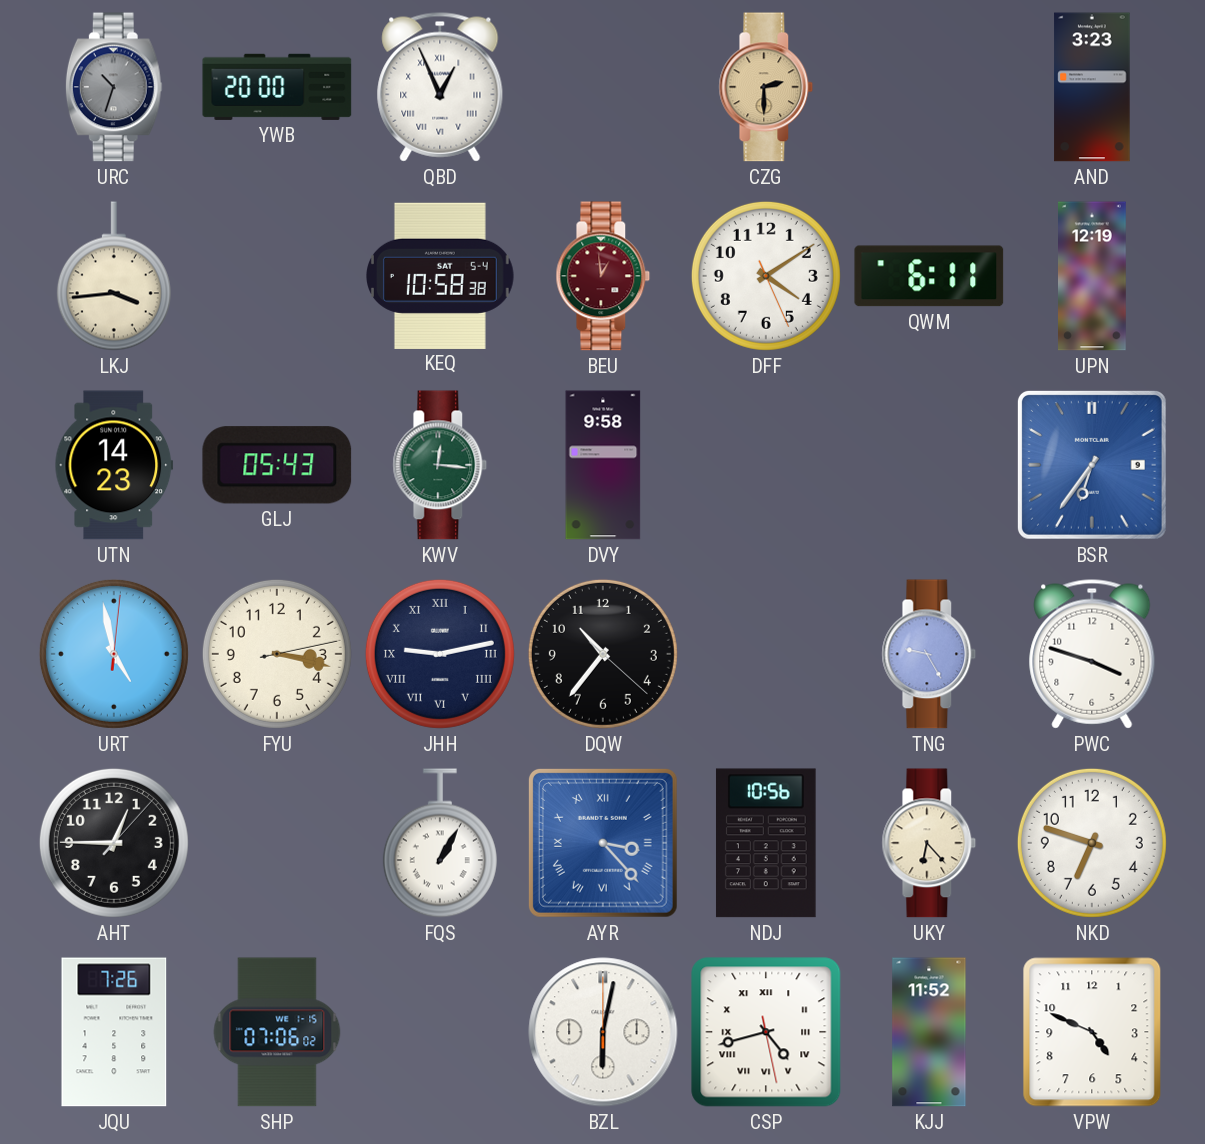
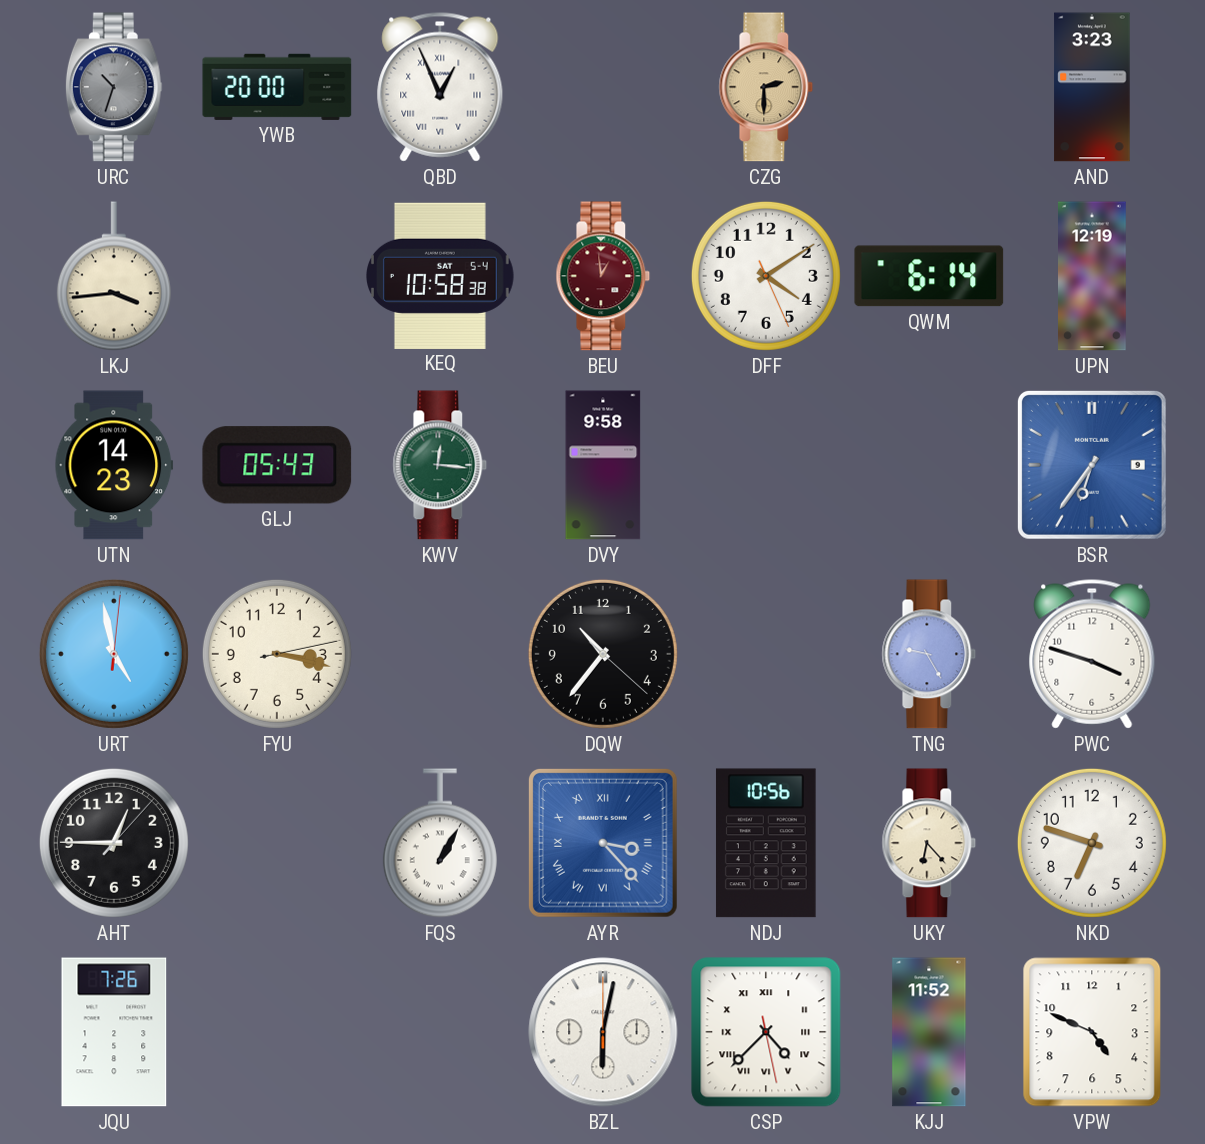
QWM: 6:11 -> 6:14
JHH: 9:13 -> none
SHP: 07:06 -> none
CSP: 4:42 -> 4:37
